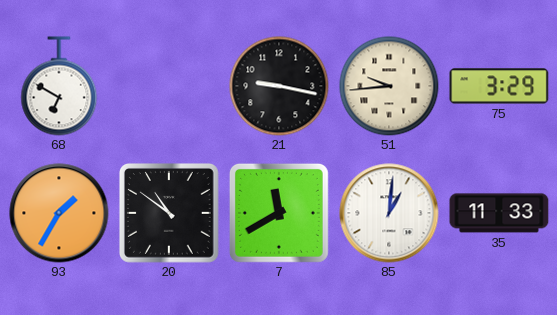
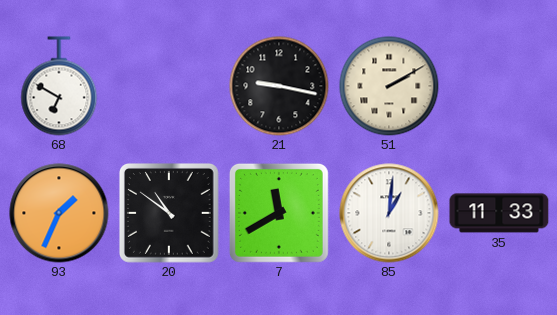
51: 9:44 -> 2:10
75: 3:29 -> none
93: 1:35 -> 1:34
